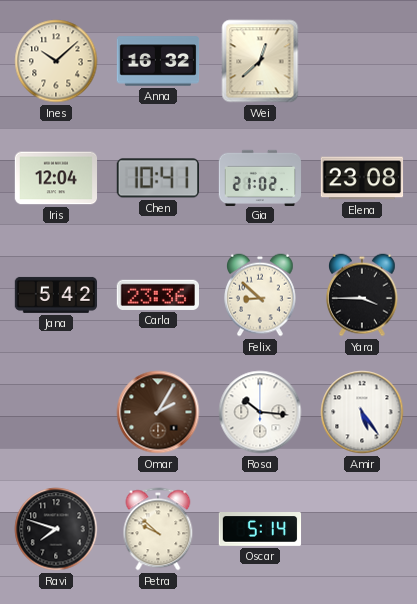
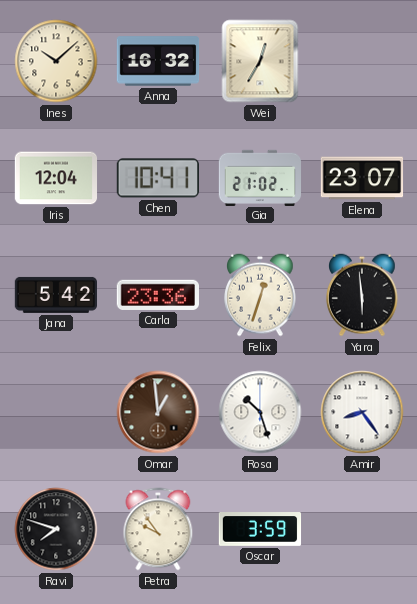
Wei: 12:38 -> 12:35
Elena: 23:08 -> 23:07
Felix: 8:52 -> 12:33
Yara: 3:45 -> 5:59
Omar: 2:05 -> 12:59
Rosa: 10:16 -> 10:27
Amir: 5:24 -> 8:24
Petra: 9:52 -> 9:54
Oscar: 5:14 -> 3:59
